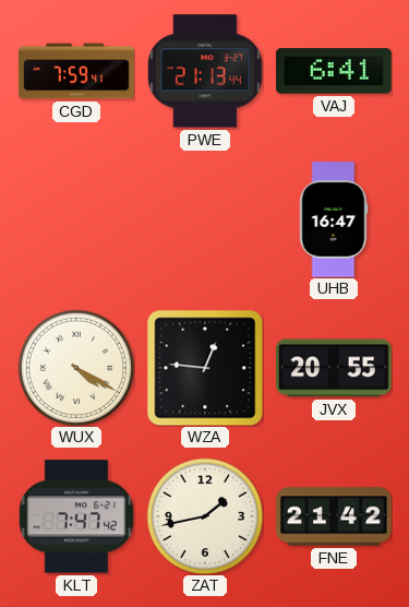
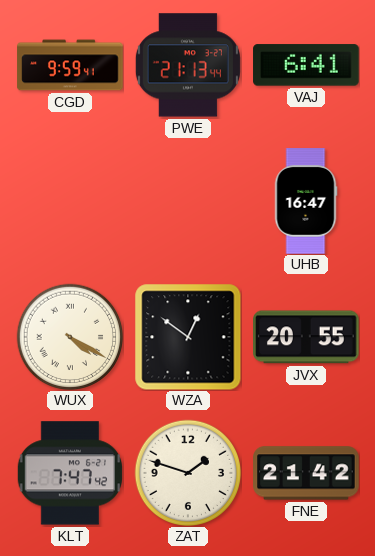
CGD: 7:59 -> 9:59
WZA: 12:46 -> 12:51
ZAT: 1:43 -> 1:48
